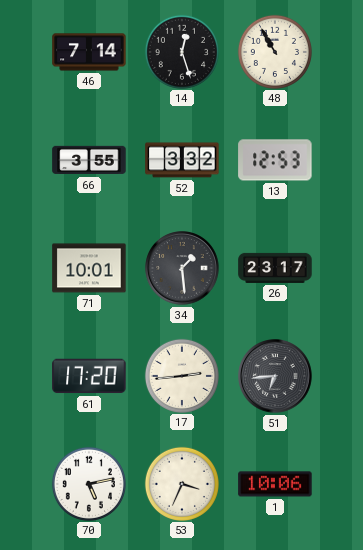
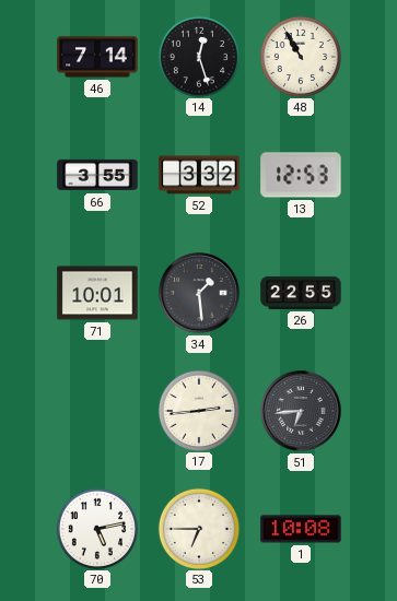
26: 23:17 -> 22:55
61: 17:20 -> none
53: 3:34 -> 6:45
1: 10:06 -> 10:08
